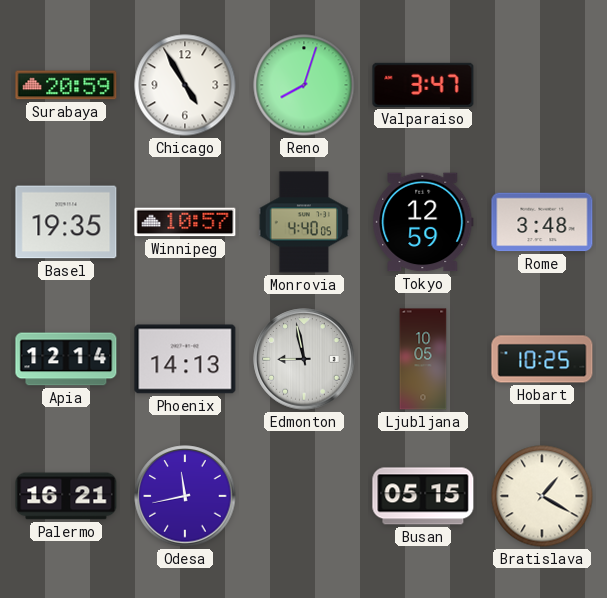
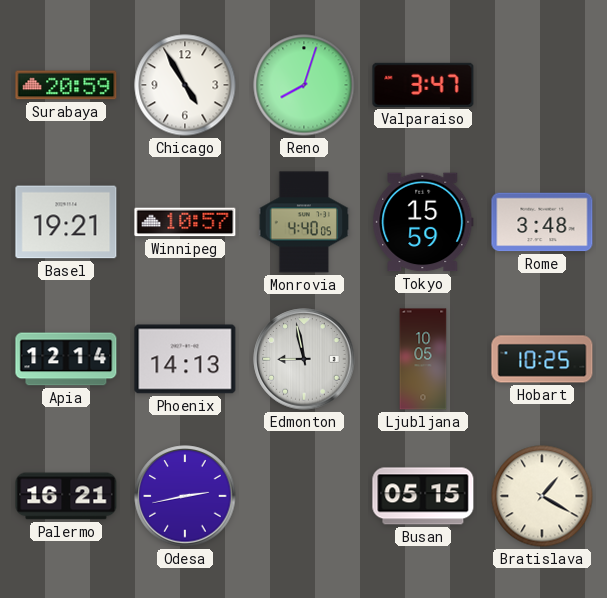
Basel: 19:35 -> 19:21
Tokyo: 12:59 -> 15:59
Odesa: 11:43 -> 2:43
